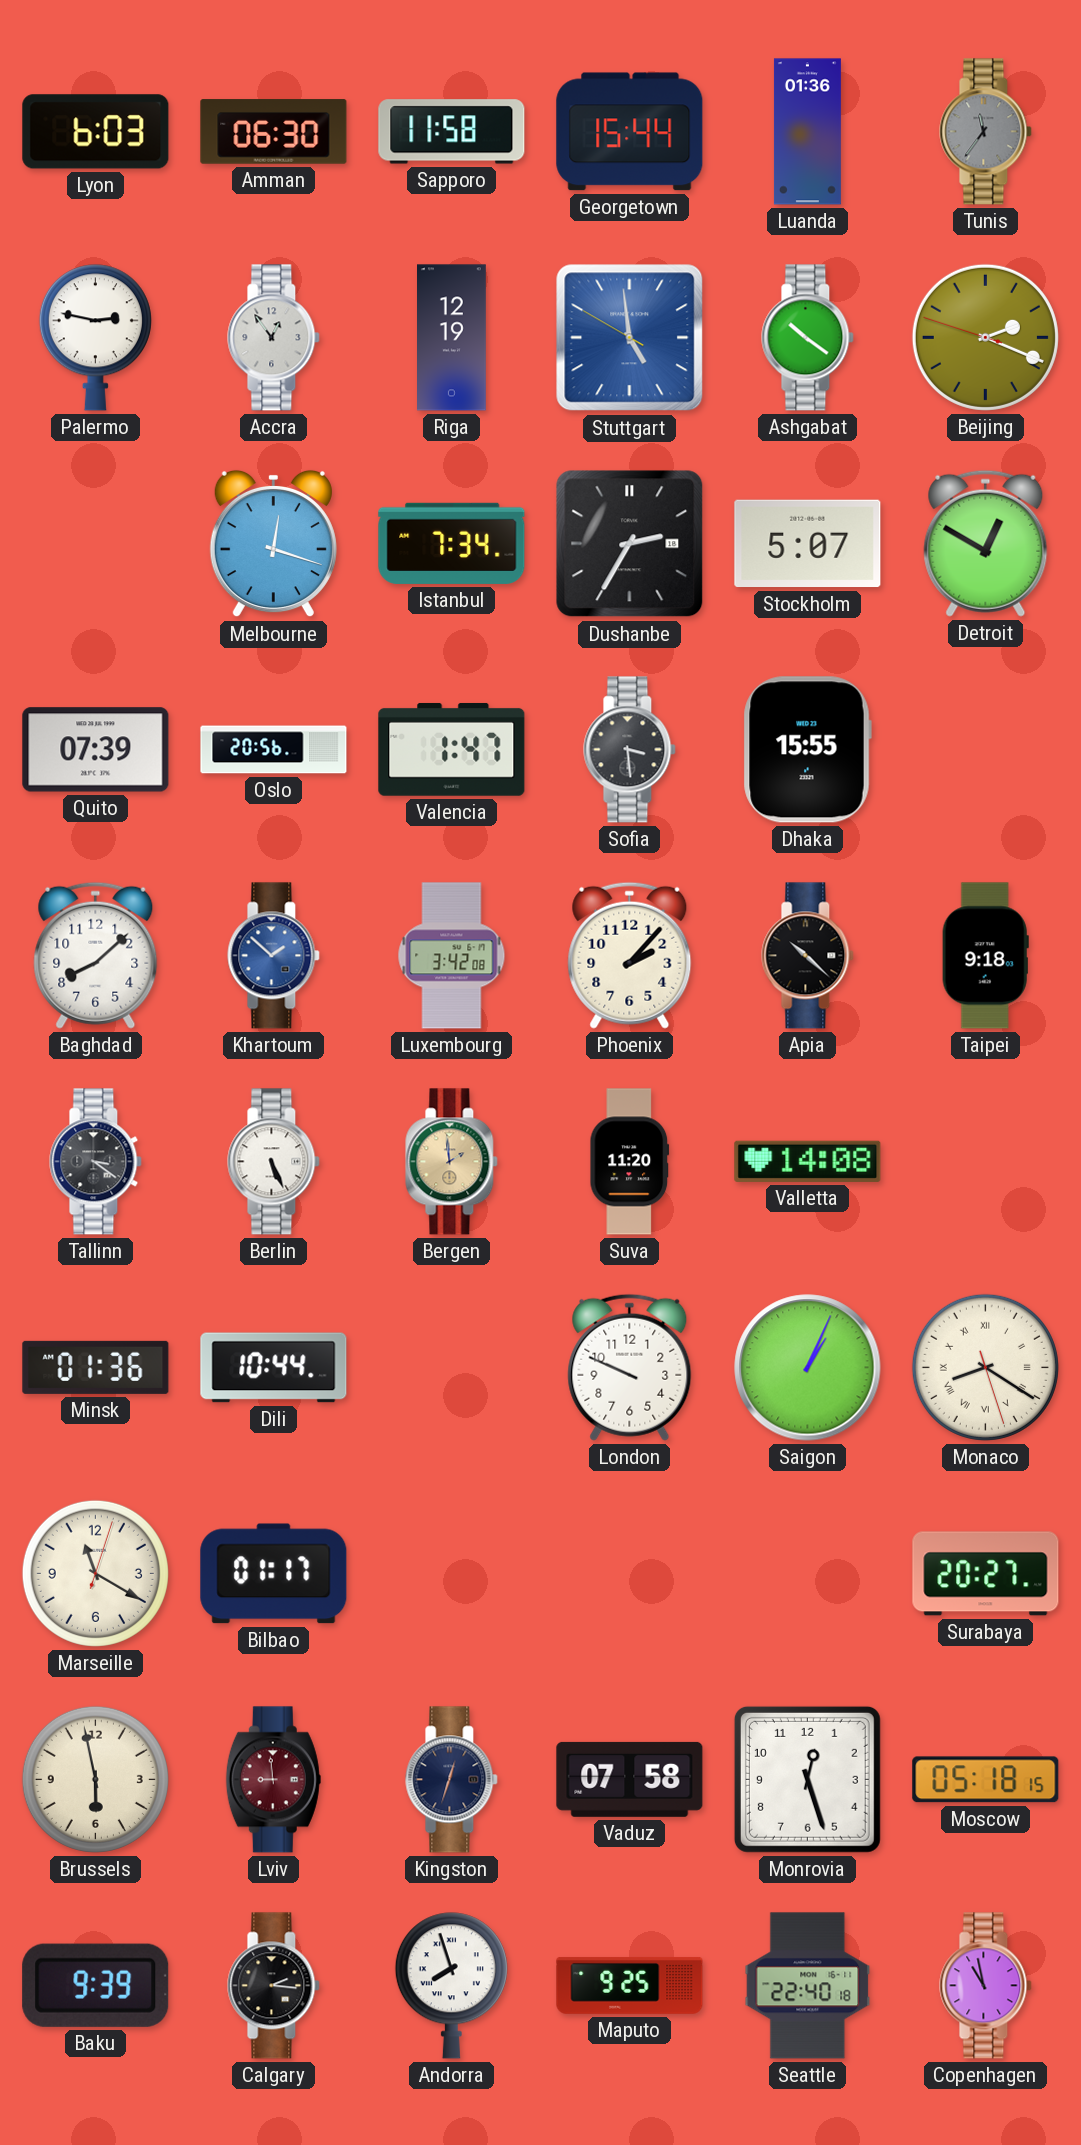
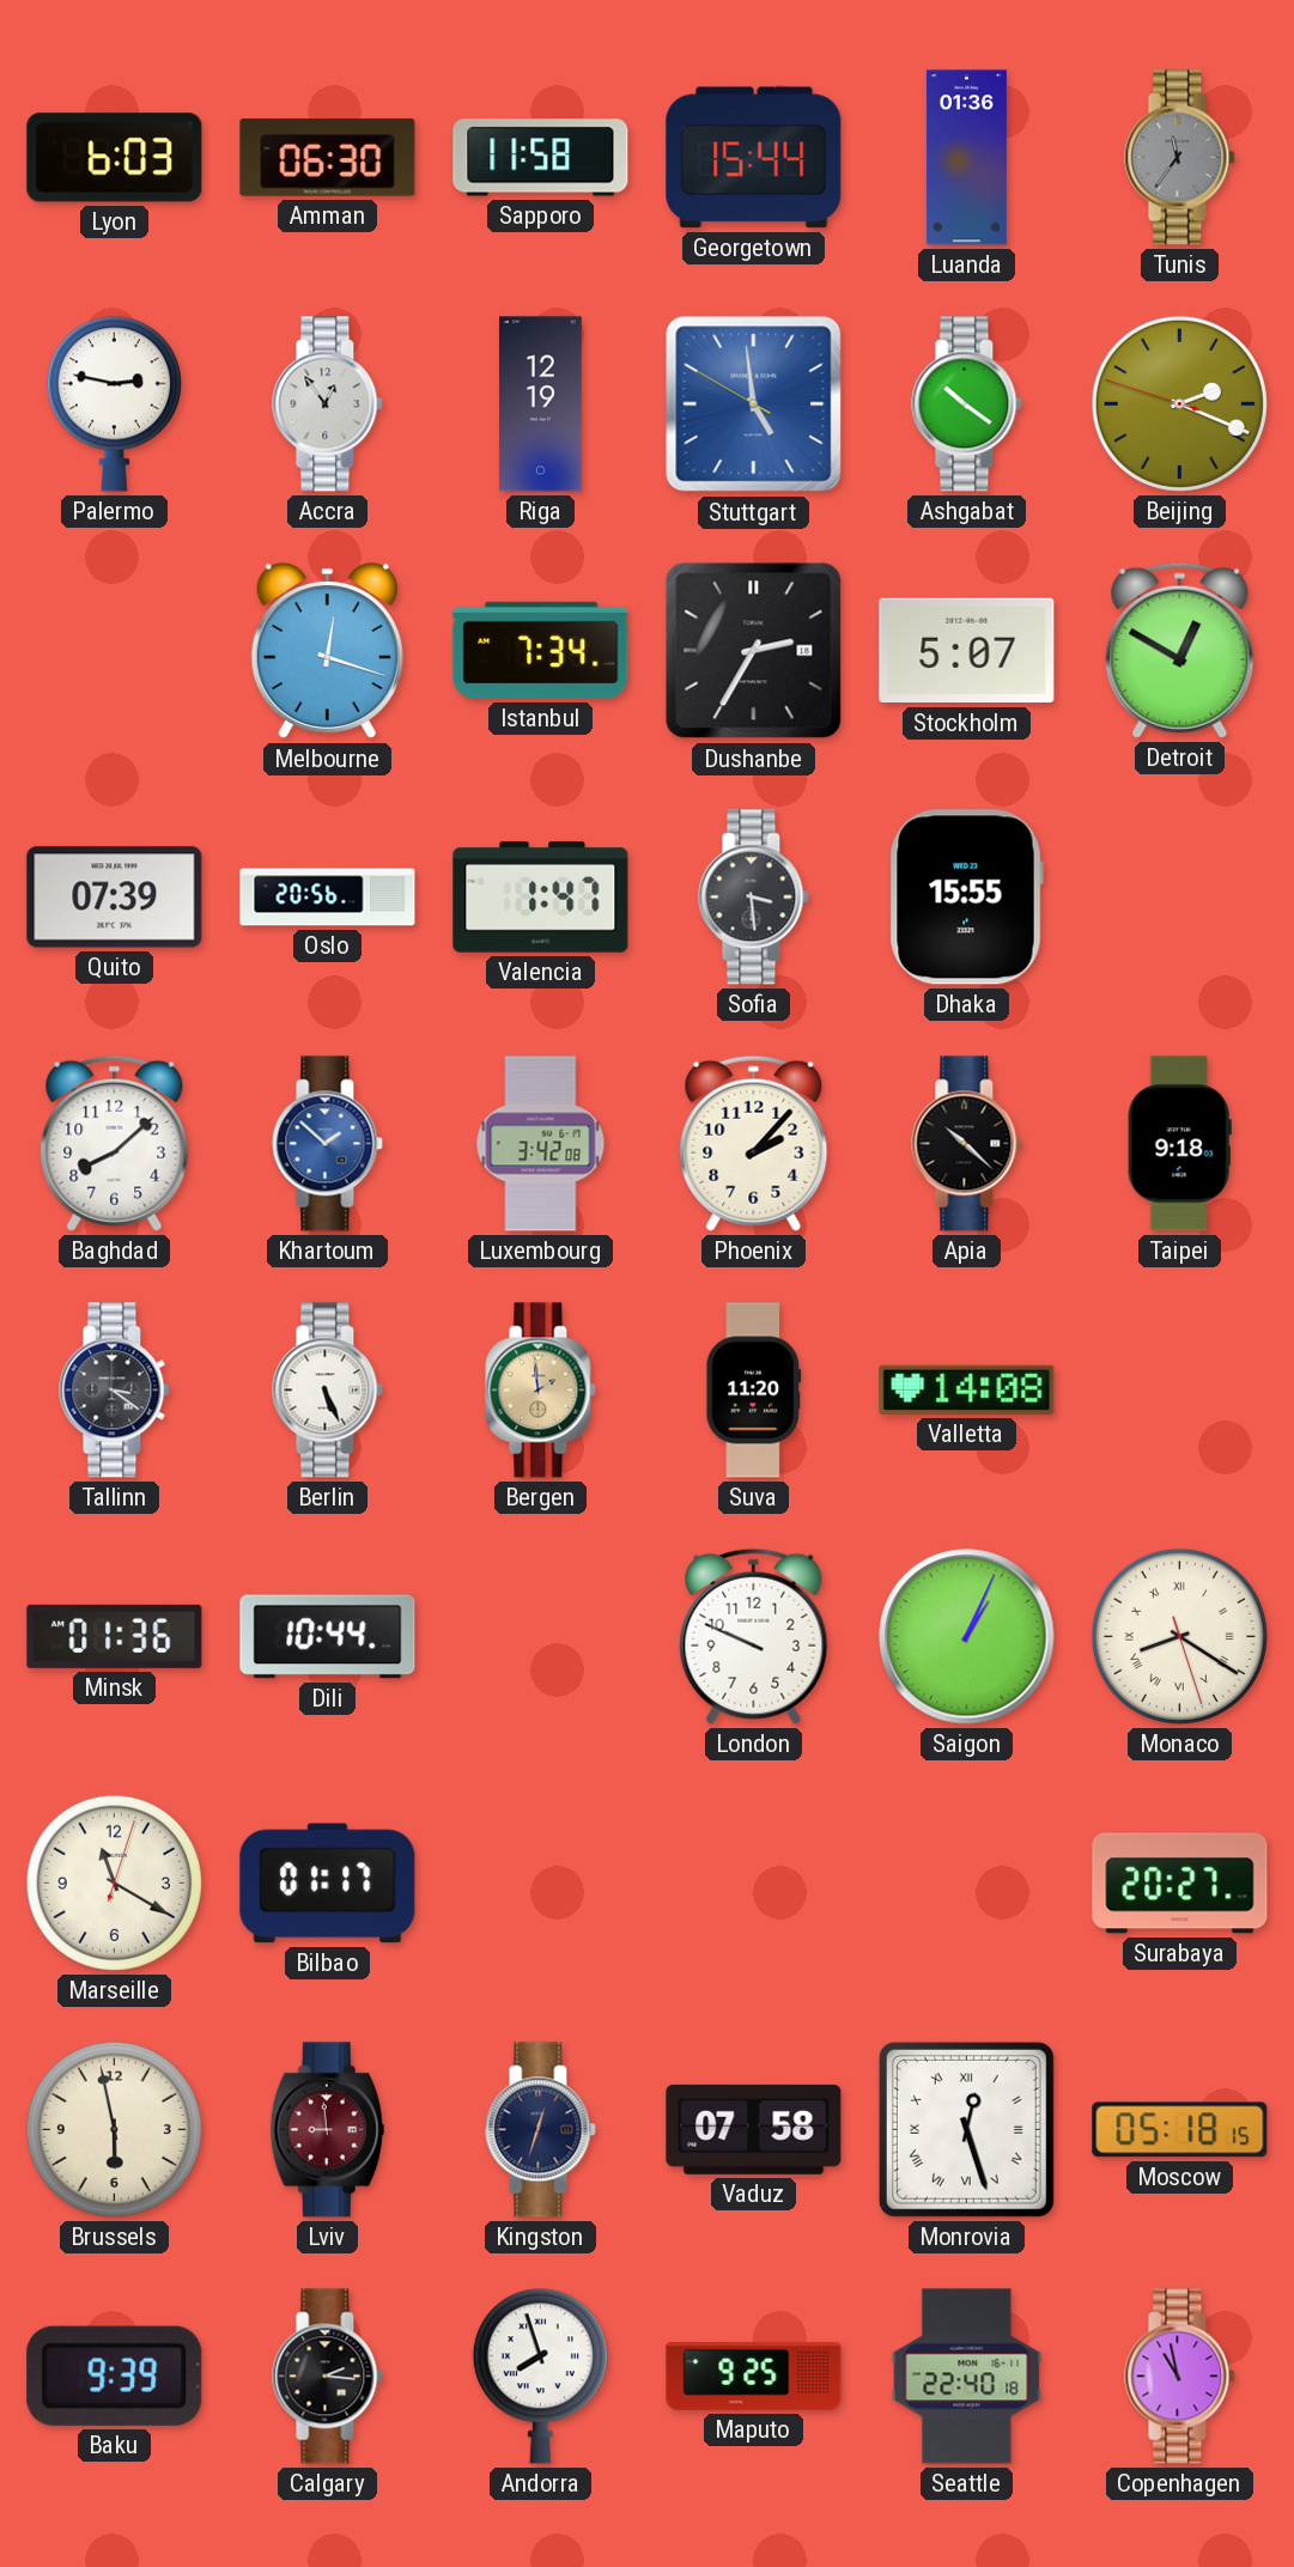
Monrovia numerals: Arabic -> Roman
